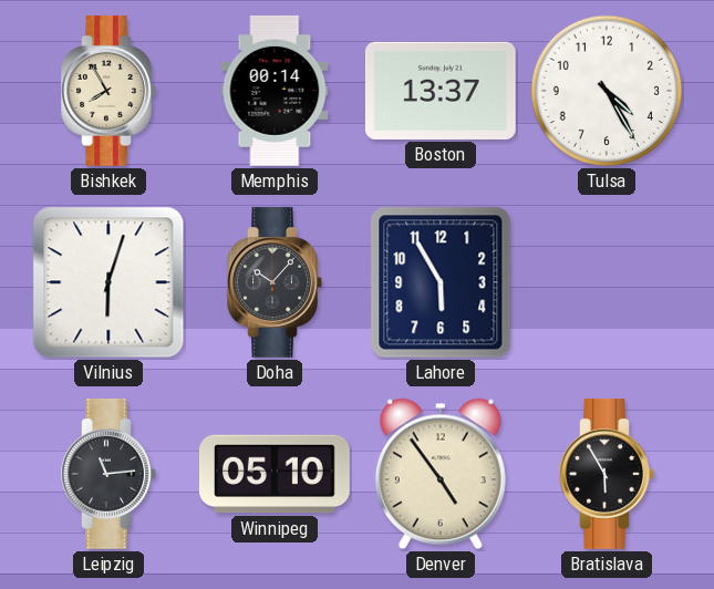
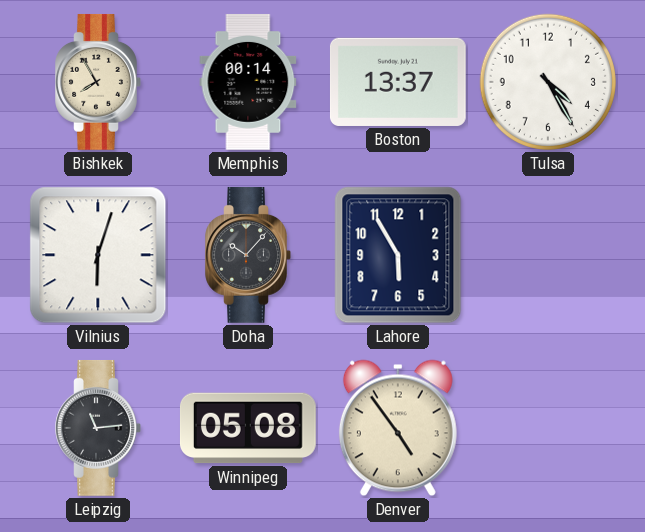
Winnipeg: 05:10 -> 05:08
Bratislava: 5:55 -> none
